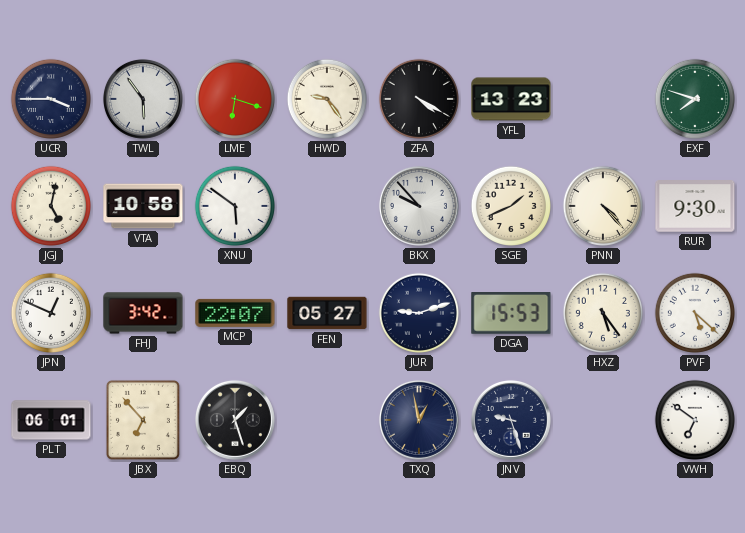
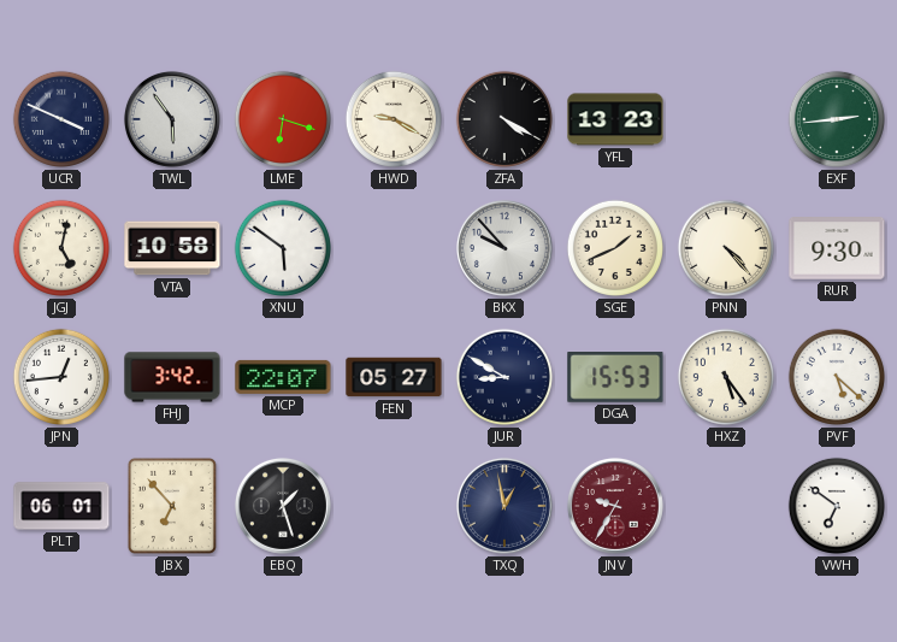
UCR: 3:45 -> 3:49
HWD: 9:24 -> 9:20
EXF: 7:48 -> 2:44
JPN: 12:49 -> 12:44
JUR: 9:12 -> 8:50
JNV: 9:27 -> 9:35
JNV dial: navy -> burgundy
